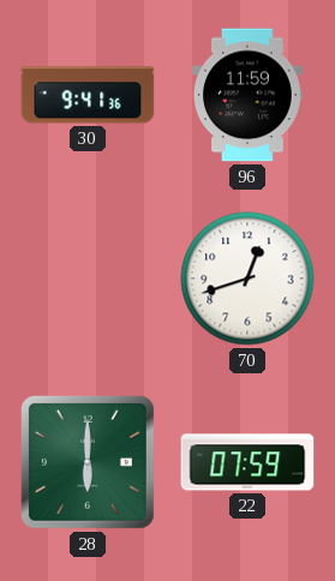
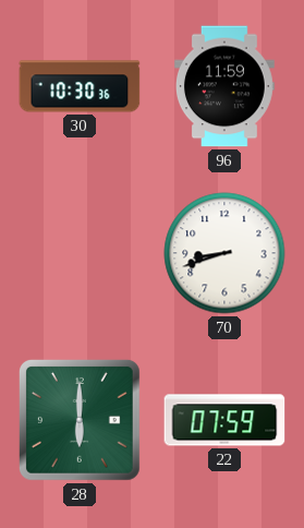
30: 9:41 -> 10:30
70: 12:42 -> 8:42
